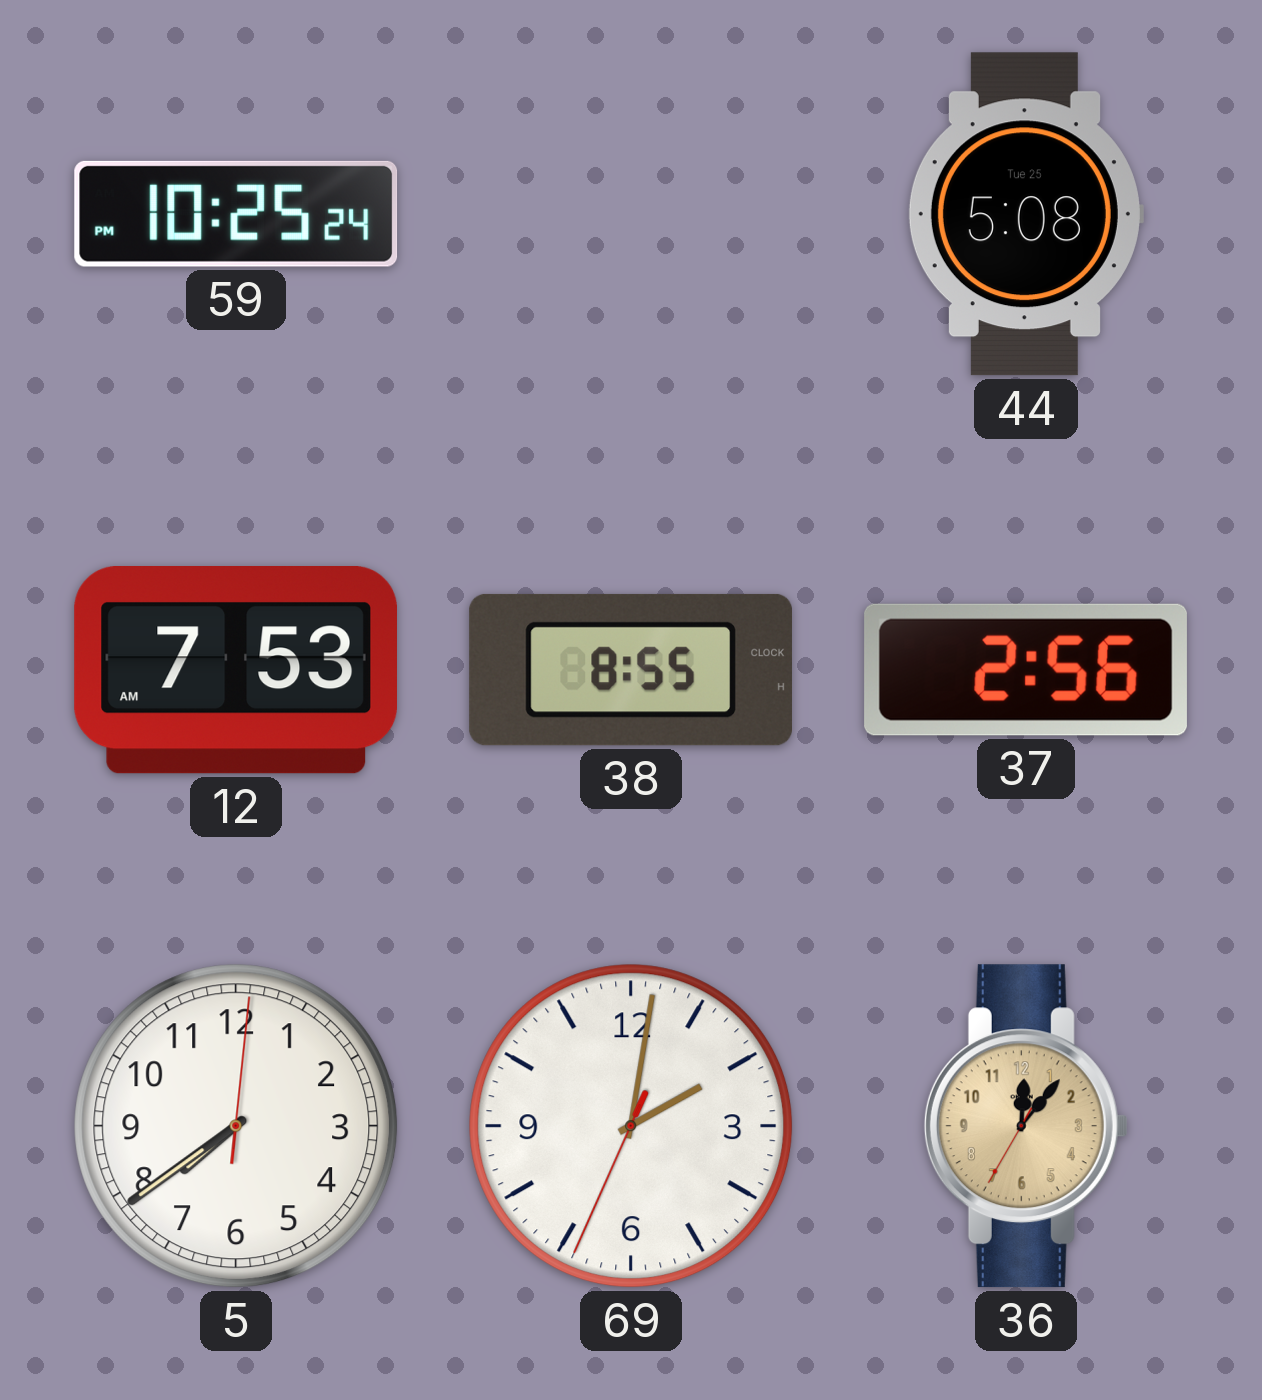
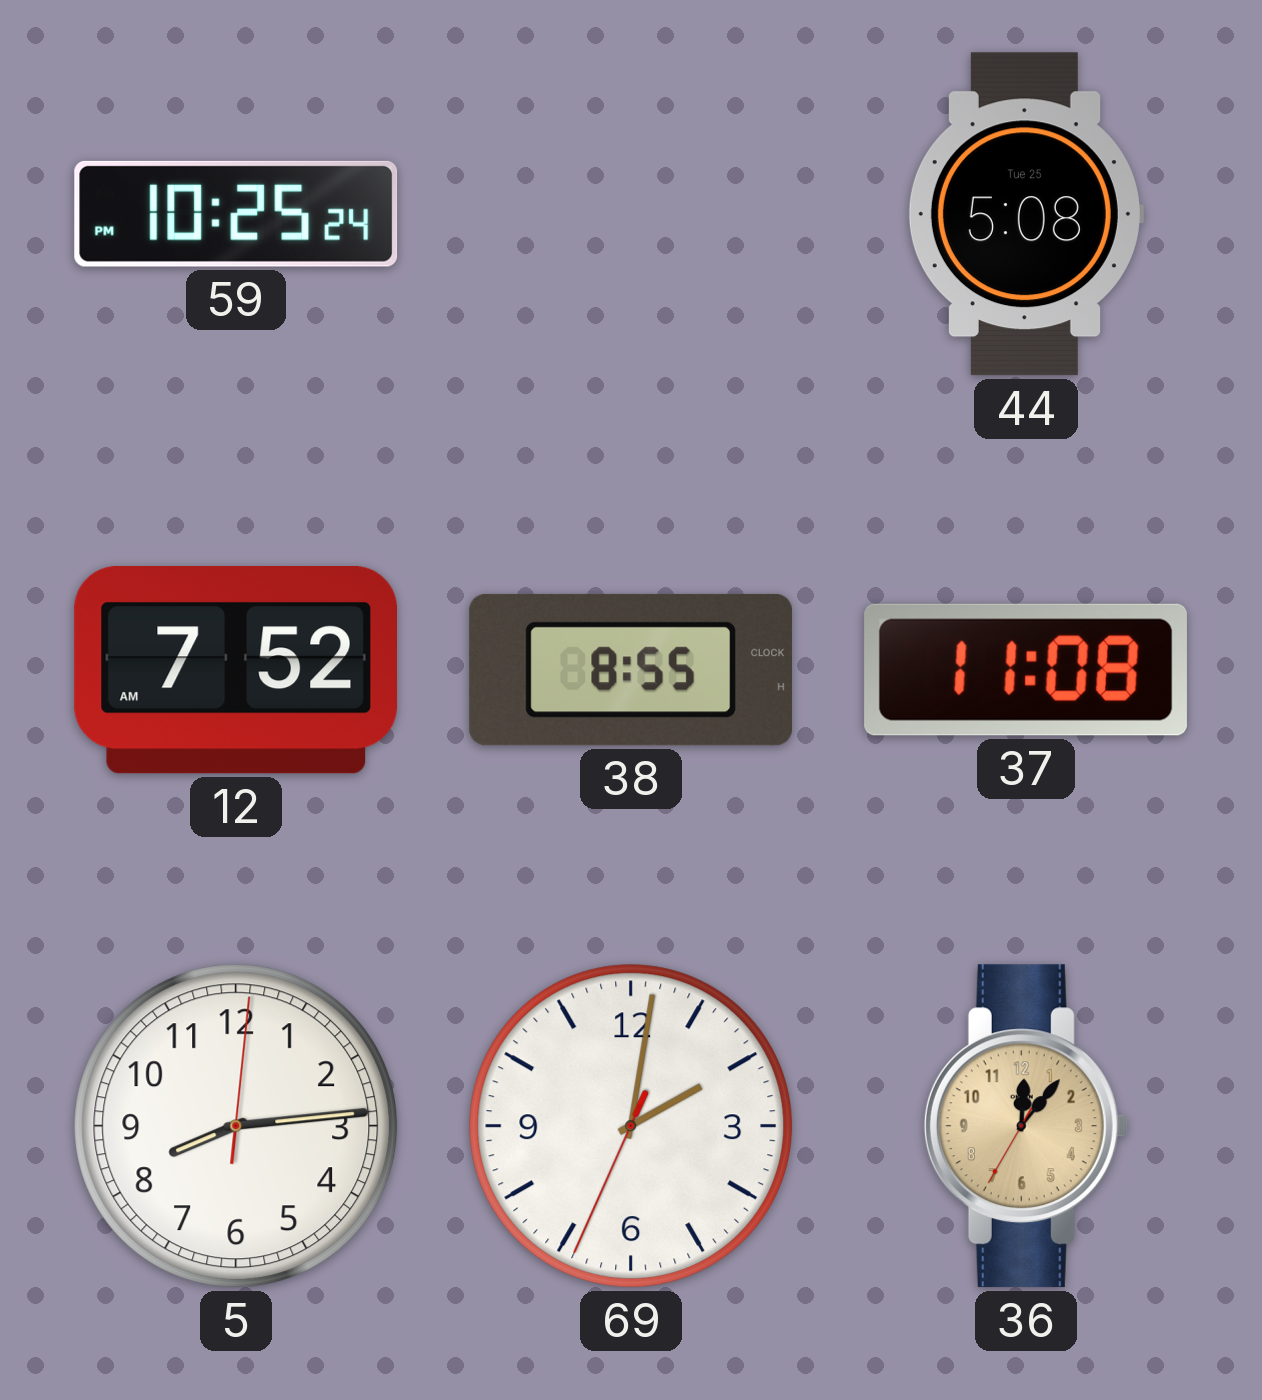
12: 7:53 -> 7:52
37: 2:56 -> 11:08
5: 7:39 -> 8:14
